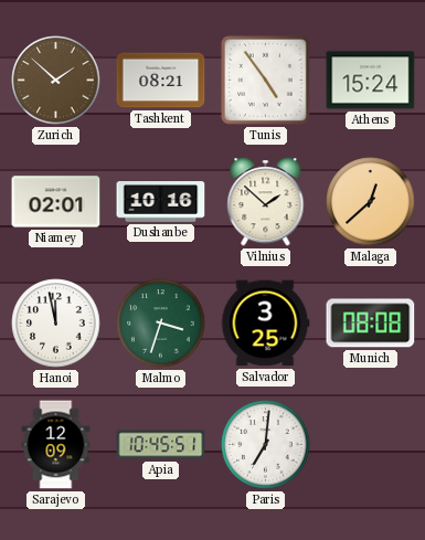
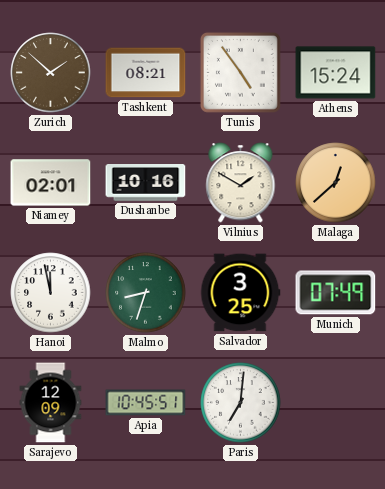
Vilnius: 1:52 -> 1:50
Malmo: 3:33 -> 8:33
Munich: 08:08 -> 07:49
